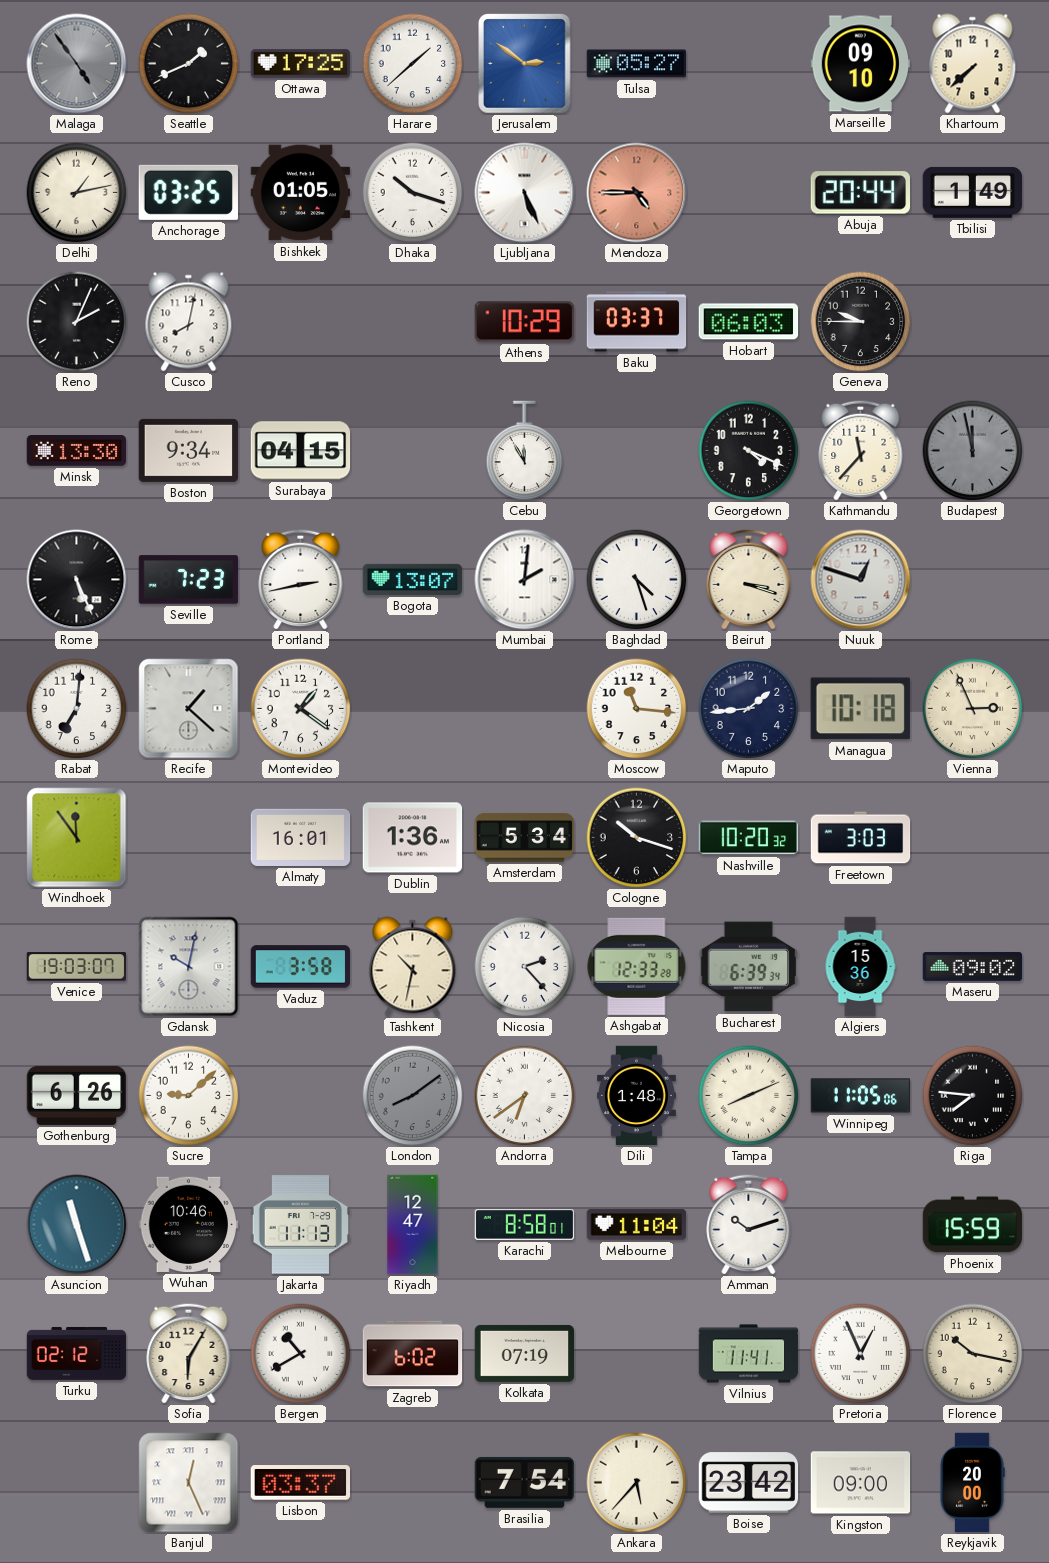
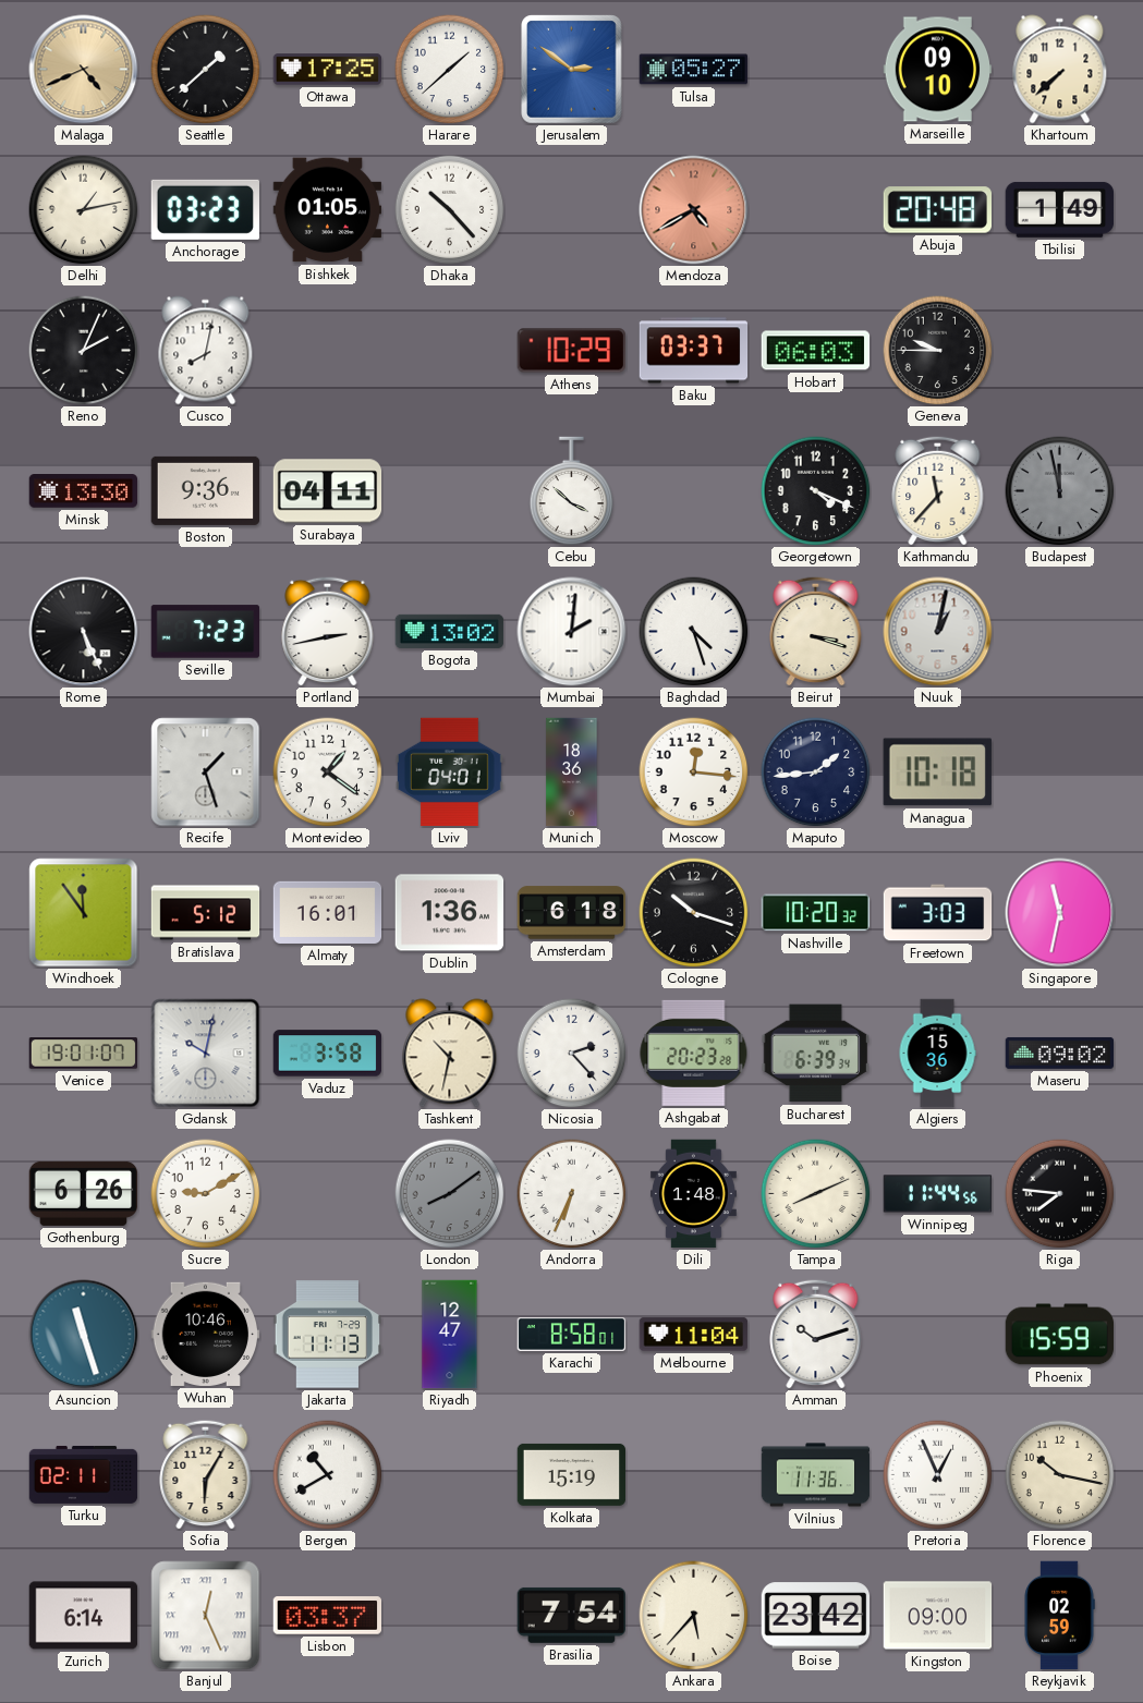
Malaga: 4:54 -> 4:41
Malaga dial: grey -> champagne
Seattle: 1:41 -> 1:38
Anchorage: 03:25 -> 03:23
Dhaka: 10:18 -> 10:23
Ljubljana: 5:26 -> none
Mendoza: 4:45 -> 4:40
Abuja: 20:44 -> 20:48
Boston: 9:34 -> 9:36
Surabaya: 04:15 -> 04:11
Cebu: 11:55 -> 3:52
Bogota: 13:07 -> 13:02
Nuuk: 12:48 -> 1:02
Rabat: 7:01 -> none
Recife: 1:22 -> 1:27
Lviv: none -> 04:01
Munich: none -> 18:36
Moscow: 11:16 -> 12:16
Vienna: 2:56 -> none
Bratislava: none -> 5:12
Amsterdam: 5:34 -> 6:18
Singapore: none -> 11:32
Venice: 19:03 -> 19:01
Ashgabat: 12:33 -> 20:23
Sucre: 9:08 -> 9:10
Andorra: 6:39 -> 6:34
Winnipeg: 11:05 -> 11:44
Turku: 02:12 -> 02:11
Zagreb: 6:02 -> none
Kolkata: 07:19 -> 15:19
Vilnius: 11:41 -> 11:36
Zurich: none -> 6:14
Reykjavik: 20:00 -> 02:59
